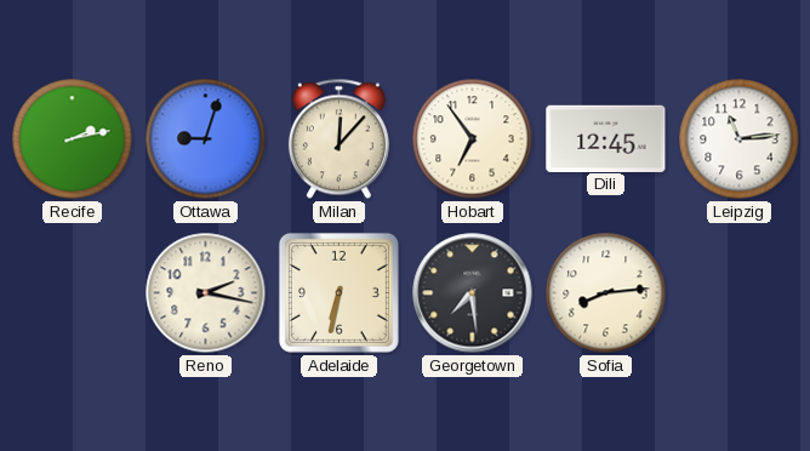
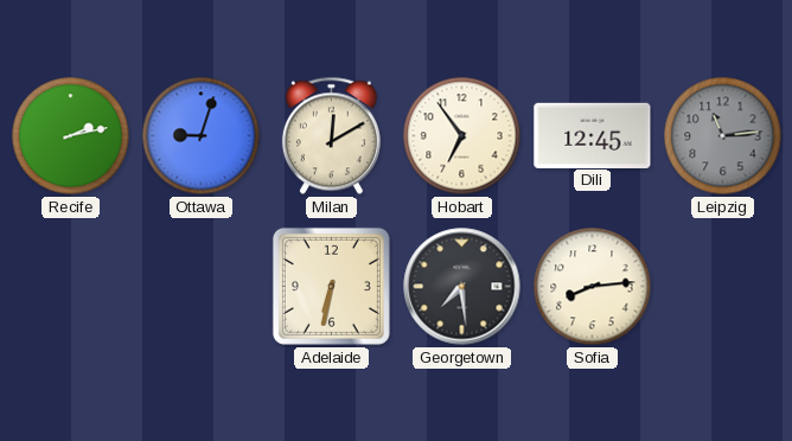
Milan: 12:07 -> 12:10
Leipzig dial: white -> grey
Reno: 2:17 -> none
